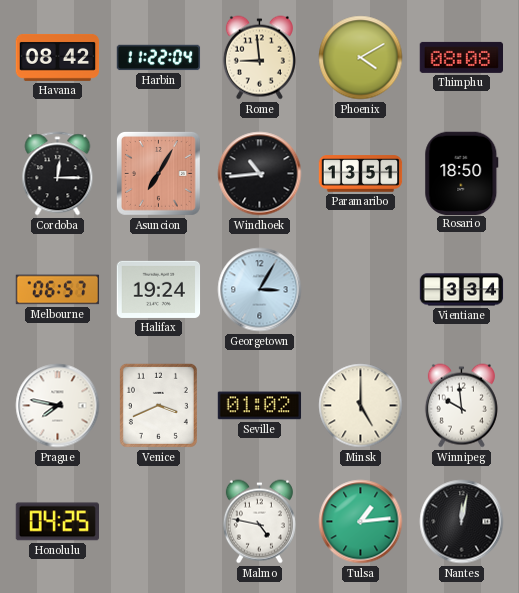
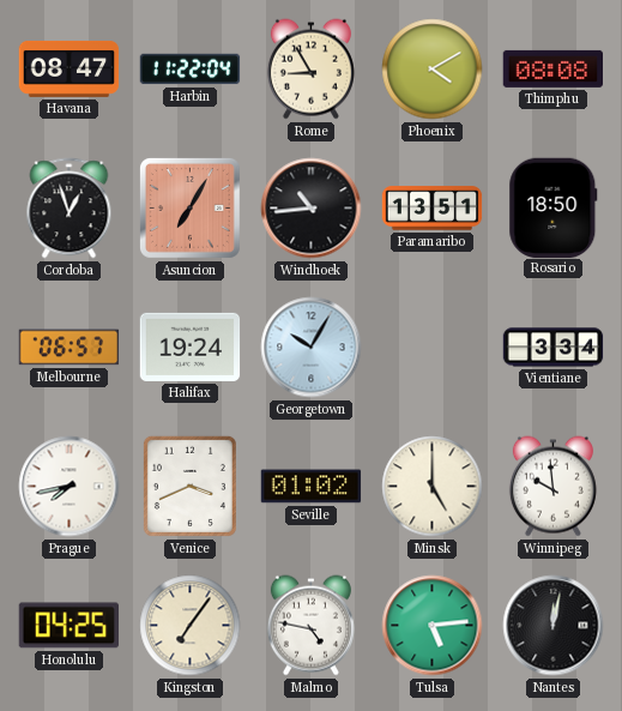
Havana: 08:42 -> 08:47
Rome: 8:59 -> 8:55
Cordoba: 12:15 -> 12:57
Georgetown: 3:05 -> 10:05
Prague: 7:47 -> 7:43
Kingston: none -> 7:06
Tulsa: 1:14 -> 5:14
